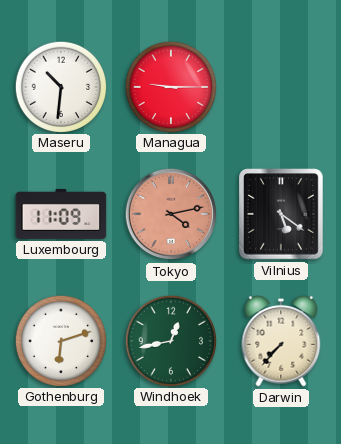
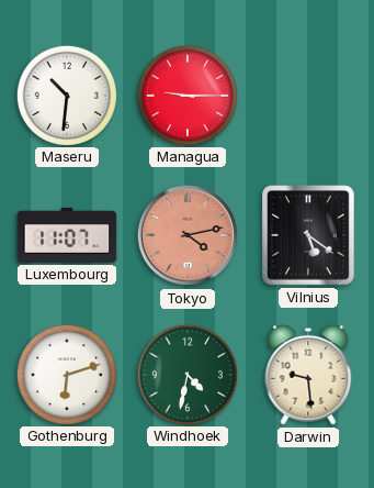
Luxembourg: 11:09 -> 11:07
Windhoek: 12:43 -> 4:32
Darwin: 7:37 -> 9:29
